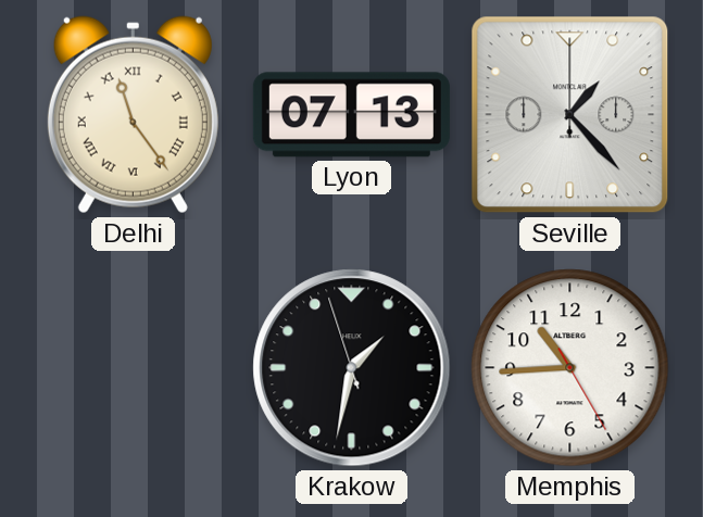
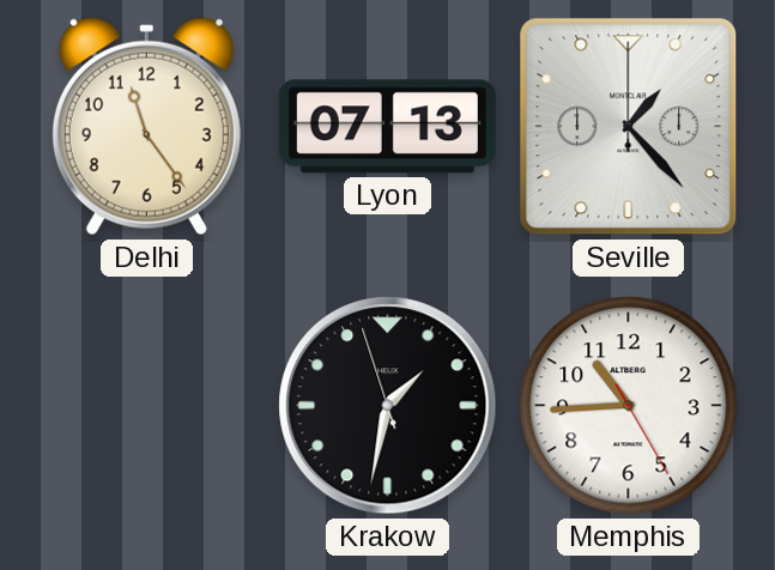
Delhi numerals: Roman -> Arabic
